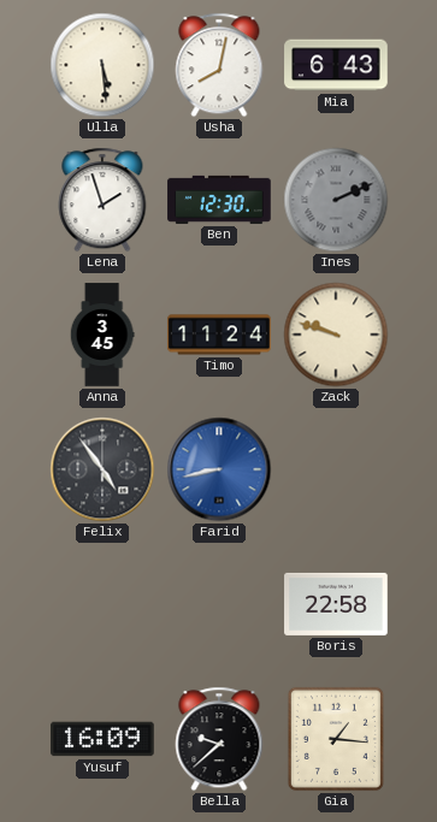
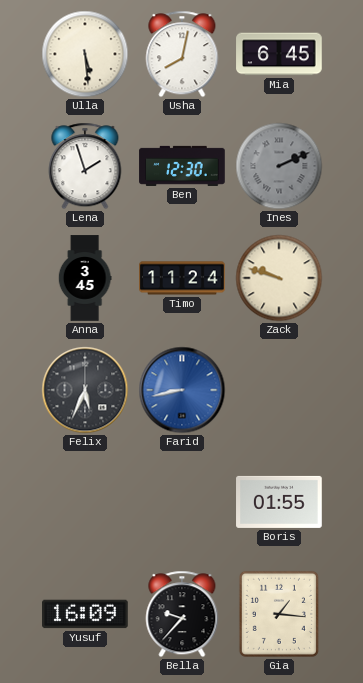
Mia: 6:43 -> 6:45
Felix: 4:54 -> 5:34
Boris: 22:58 -> 01:55
Bella: 9:38 -> 9:37
